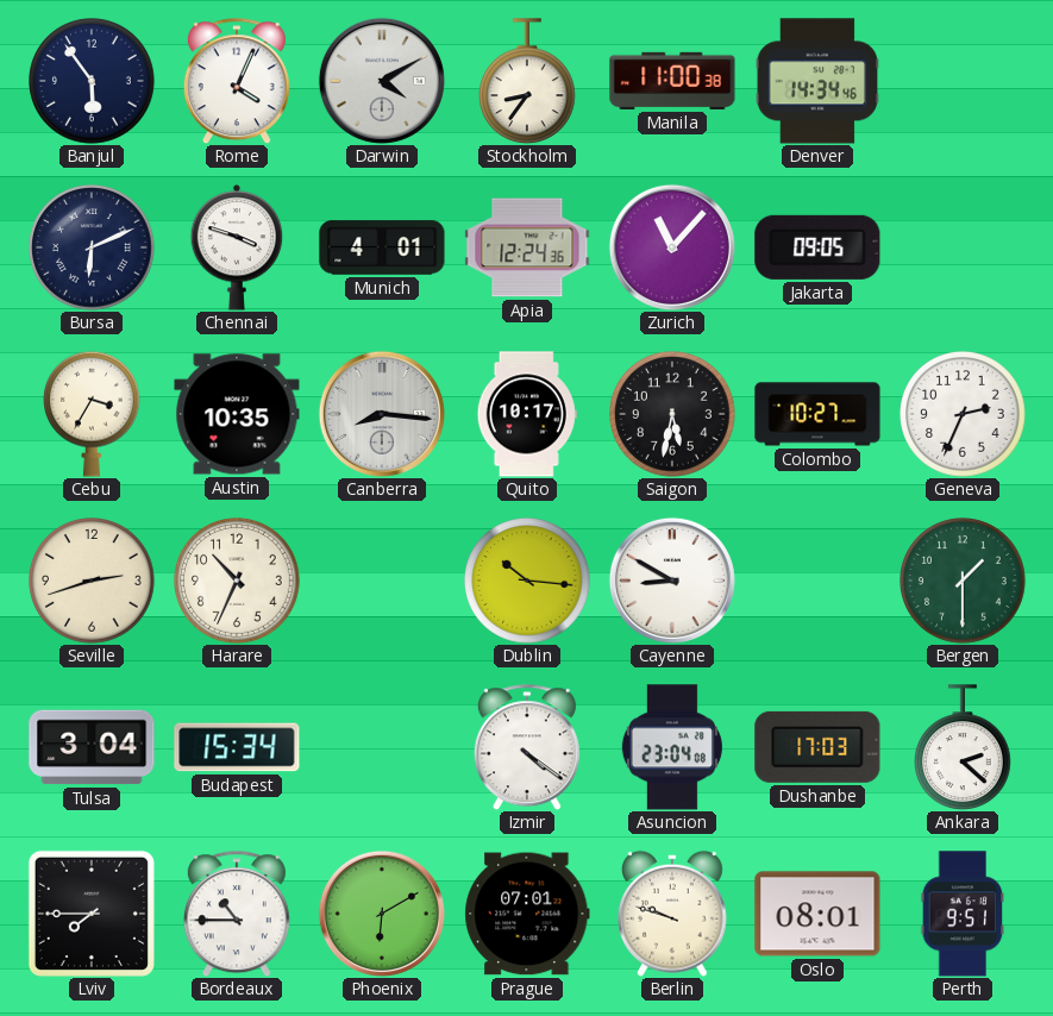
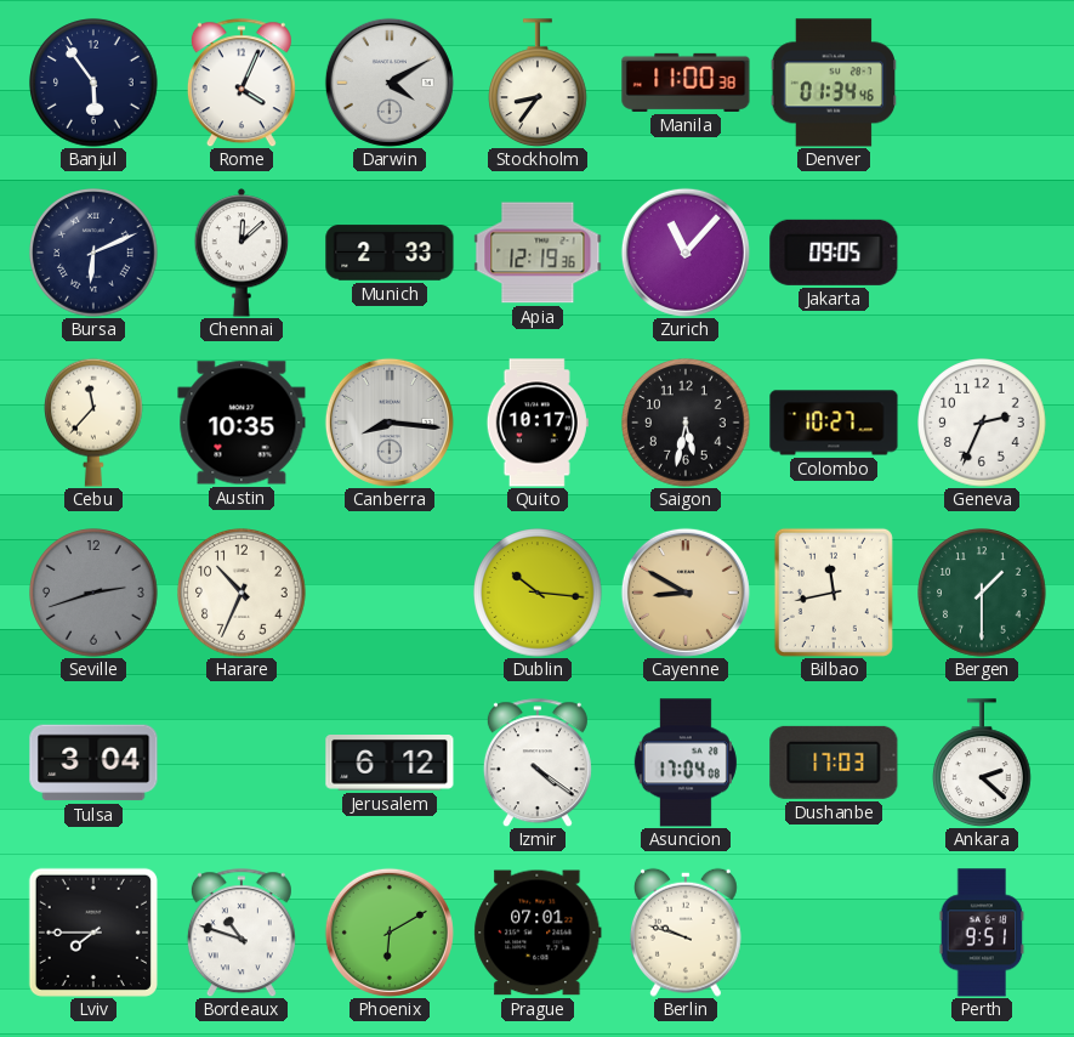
Denver: 14:34 -> 01:34
Chennai: 3:48 -> 12:08
Munich: 4:01 -> 2:33
Apia: 12:24 -> 12:19
Cebu: 3:35 -> 11:37
Seville dial: cream -> grey
Cayenne dial: white -> champagne
Bilbao: none -> 11:43
Budapest: 15:34 -> none
Jerusalem: none -> 6:12
Asuncion: 23:04 -> 17:04
Bordeaux: 10:45 -> 10:48
Oslo: 08:01 -> none
